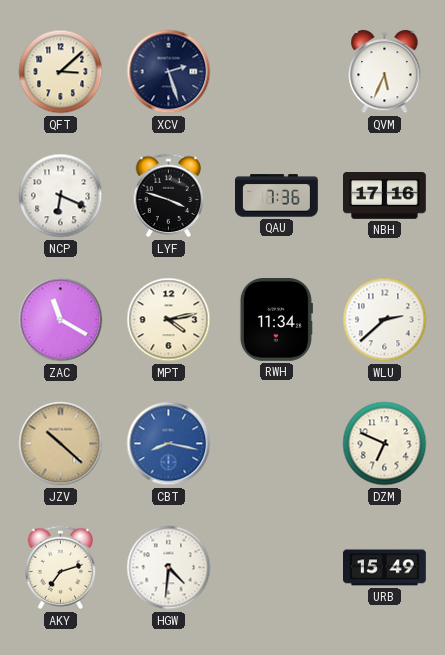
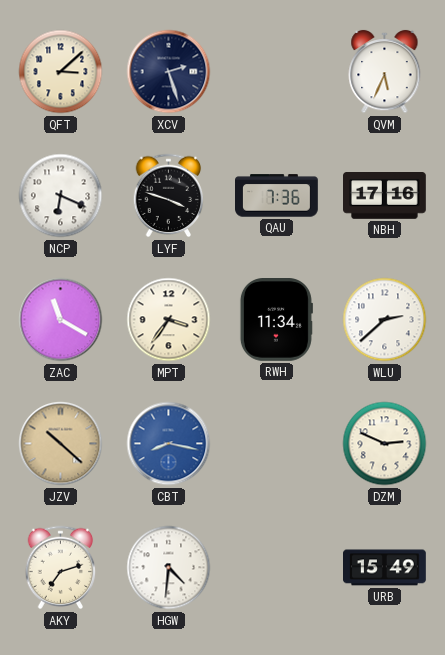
MPT: 4:13 -> 3:36
DZM: 6:49 -> 2:49
